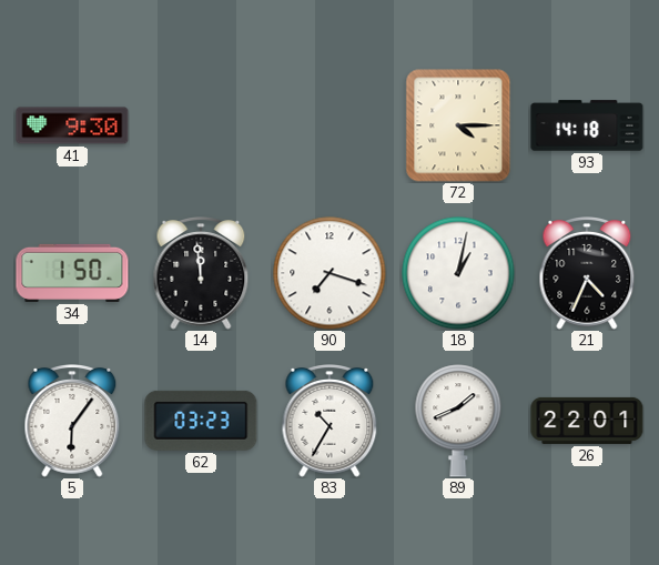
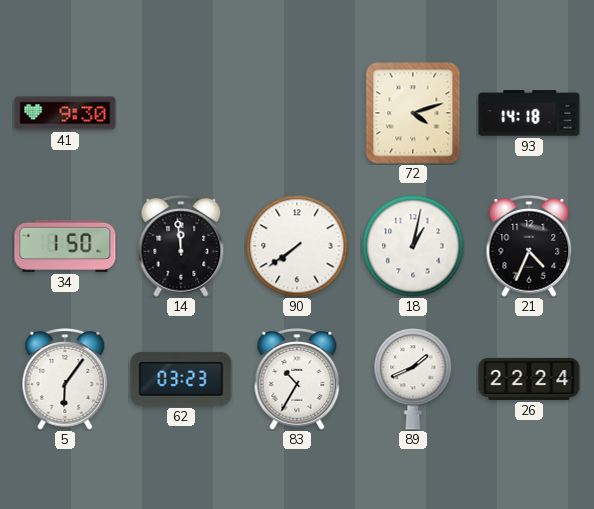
72: 4:15 -> 4:12
90: 7:18 -> 7:39
26: 22:01 -> 22:24
